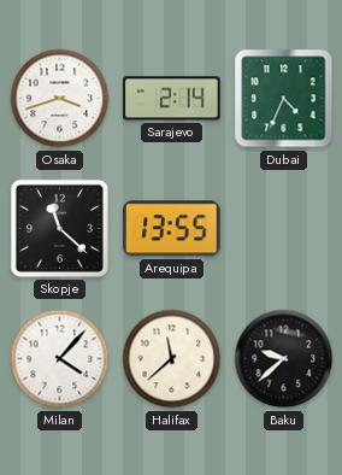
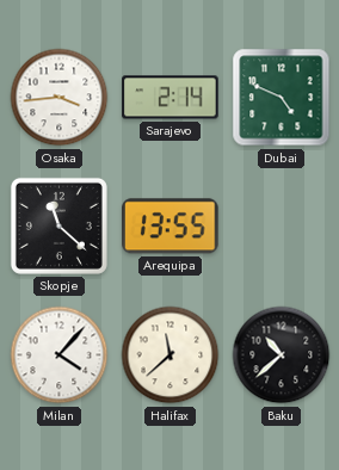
Osaka: 3:42 -> 3:44
Dubai: 4:34 -> 4:49
Baku: 9:38 -> 10:38
